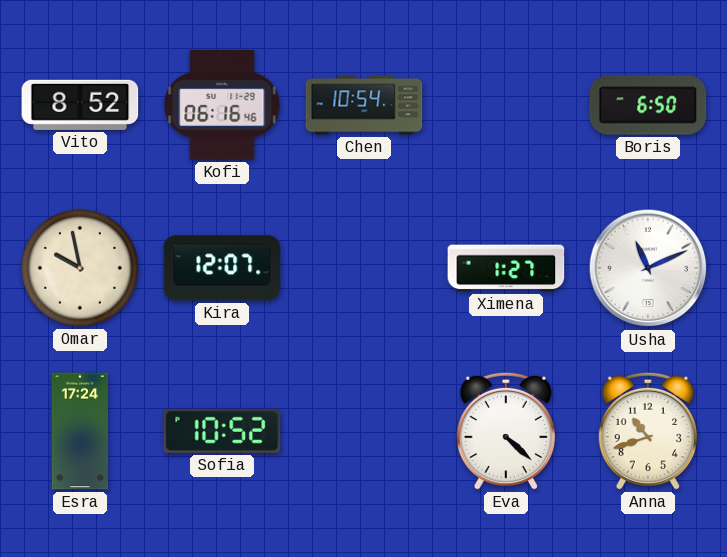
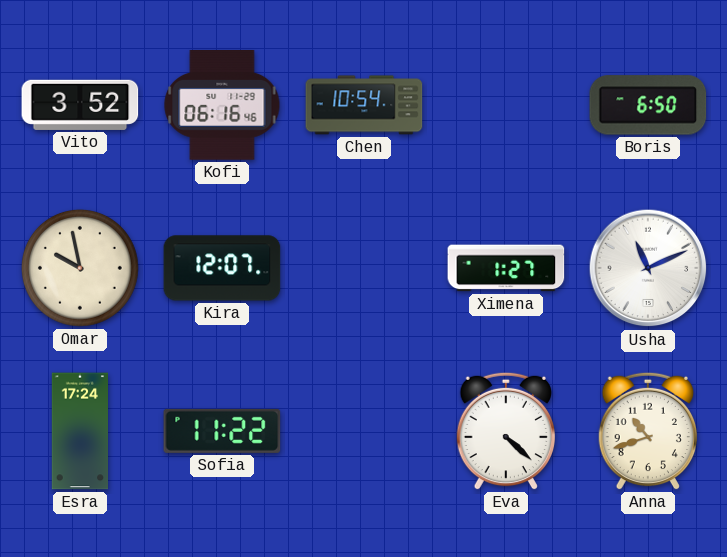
Vito: 8:52 -> 3:52
Sofia: 10:52 -> 11:22
